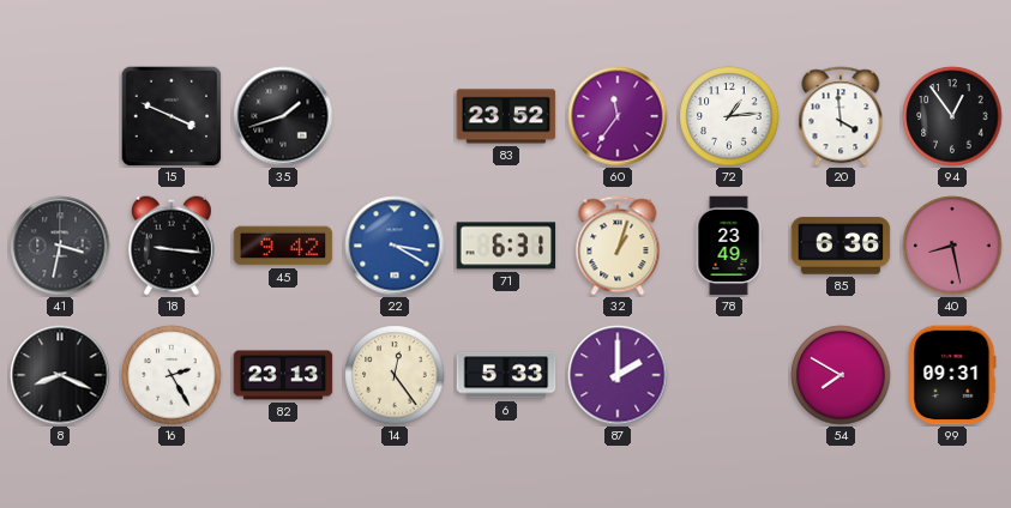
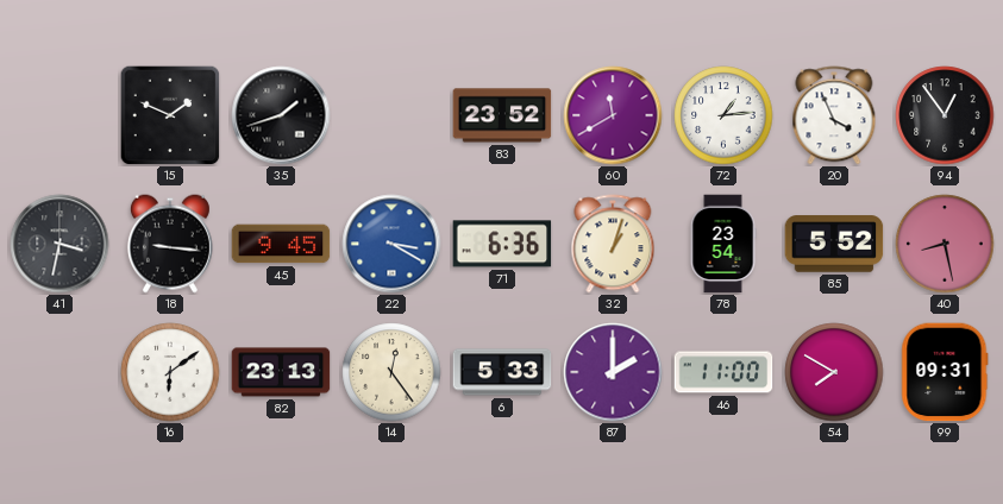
15: 3:49 -> 1:49
60: 11:36 -> 11:40
20: 3:59 -> 3:56
45: 9:42 -> 9:45
71: 6:31 -> 6:36
78: 23:49 -> 23:54
85: 6:36 -> 5:52
8: 8:19 -> none
16: 2:25 -> 6:09
46: none -> 11:00
